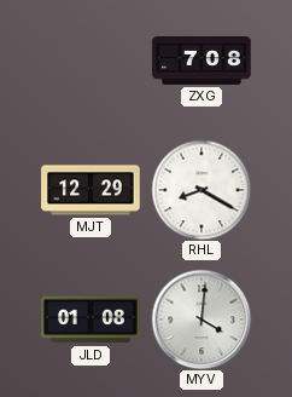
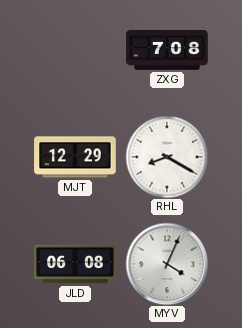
JLD: 01:08 -> 06:08
MYV: 4:01 -> 4:04
